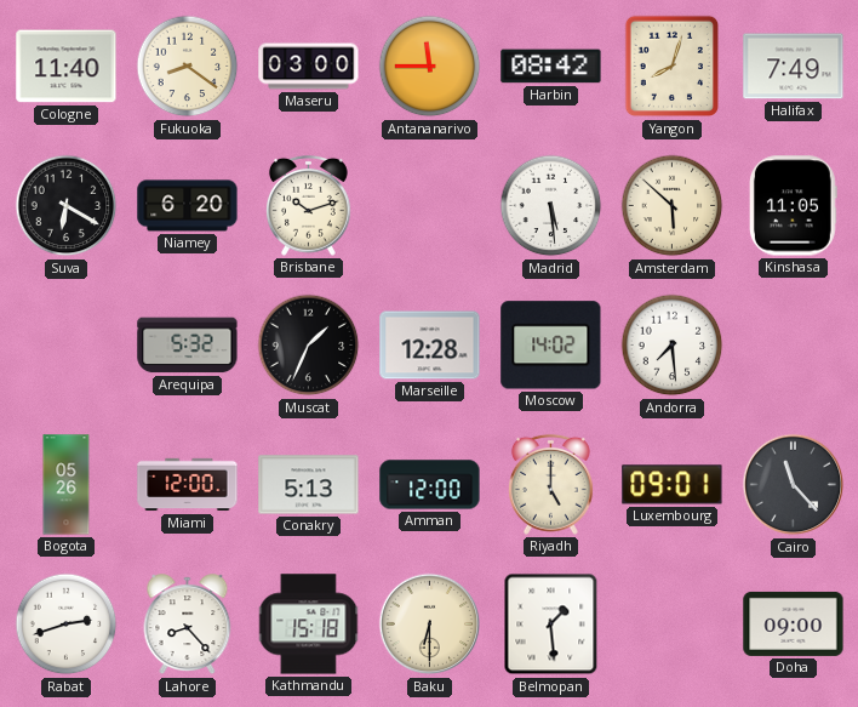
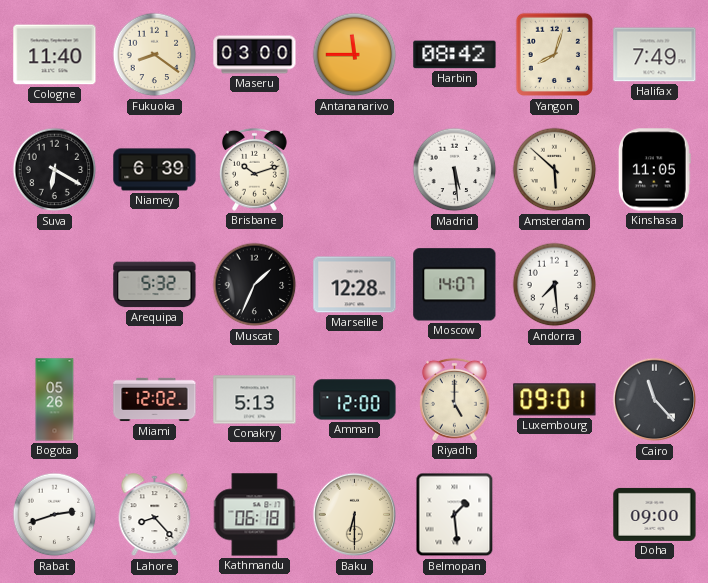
Niamey: 6:20 -> 6:39
Moscow: 14:02 -> 14:07
Miami: 12:00 -> 12:02
Kathmandu: 15:18 -> 06:18
